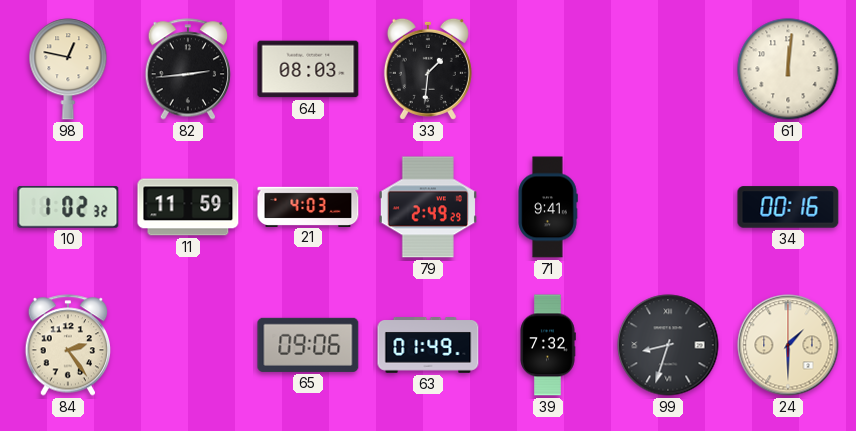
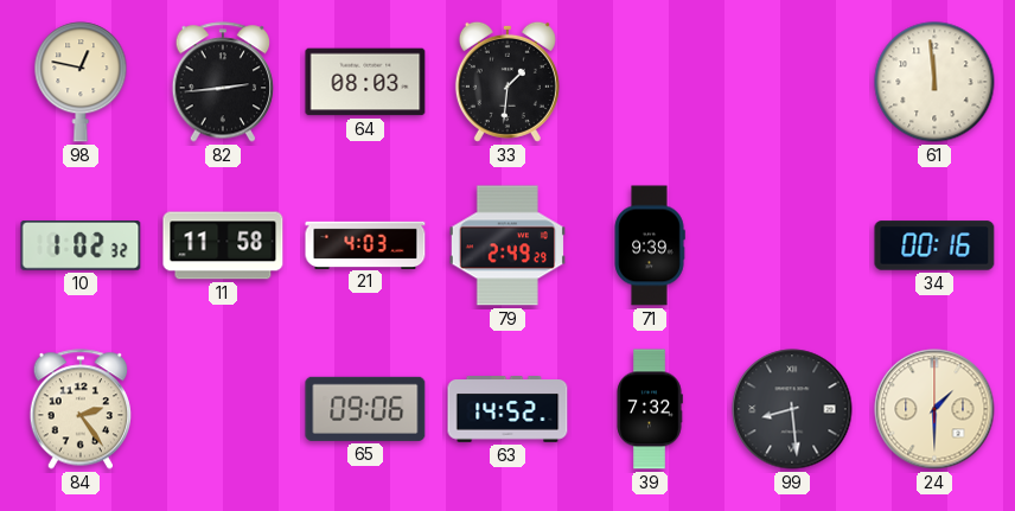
61: 12:01 -> 11:59
11: 11:59 -> 11:58
71: 9:41 -> 9:39
63: 01:49 -> 14:52
99: 8:33 -> 8:29
